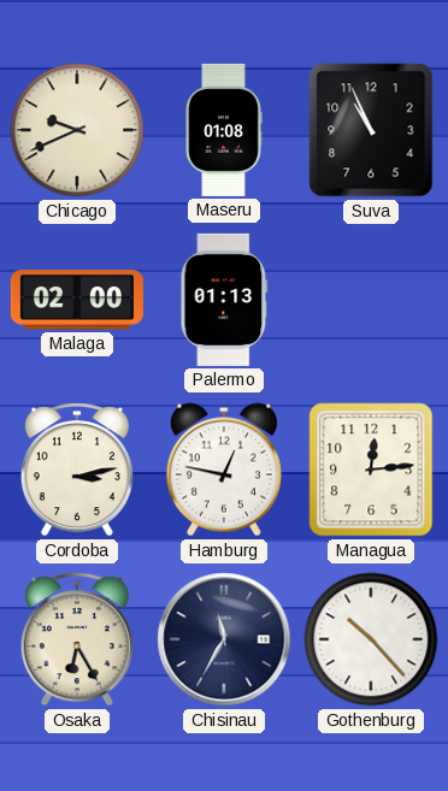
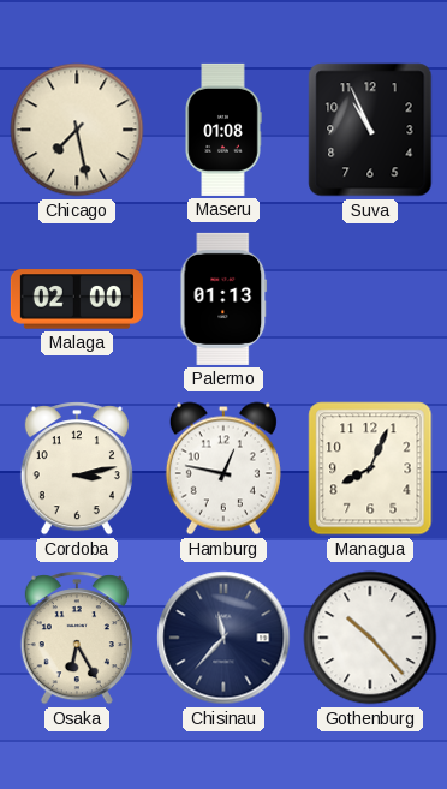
Chicago: 9:41 -> 7:28
Managua: 12:14 -> 8:04
Chisinau: 11:35 -> 11:37
